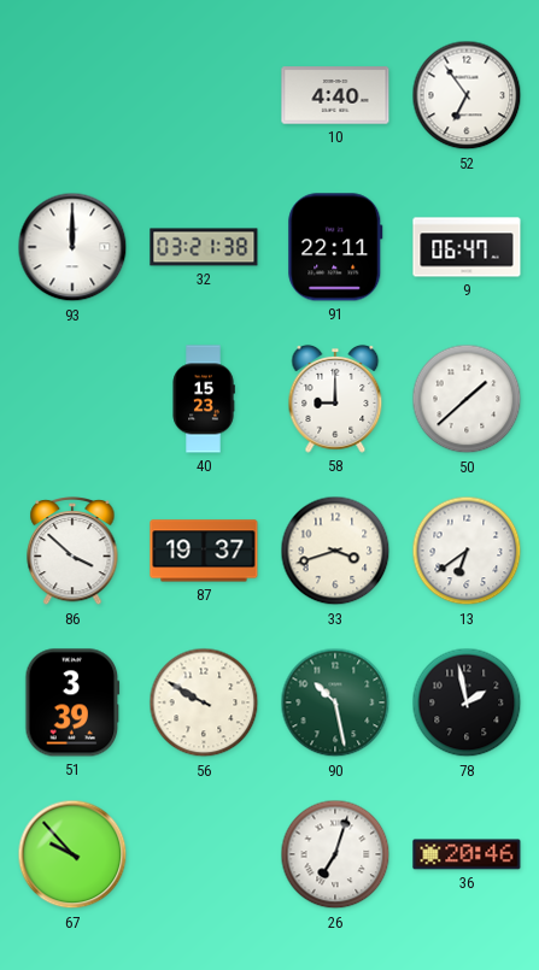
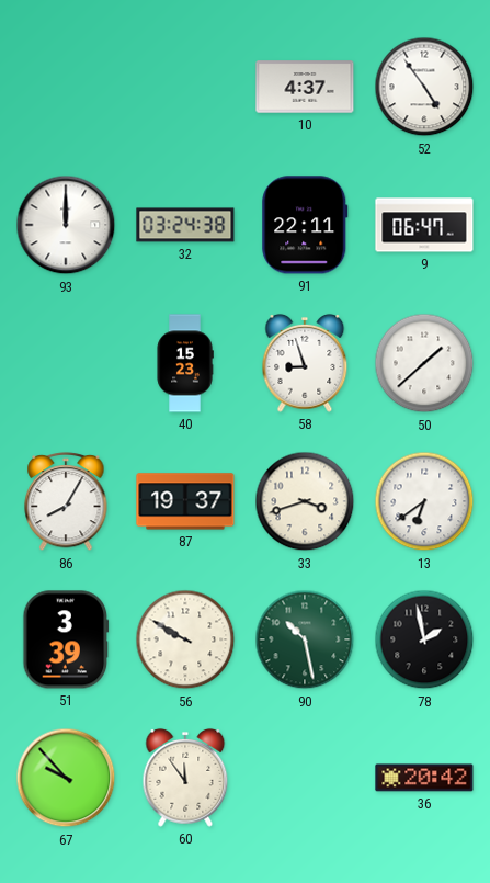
10: 4:40 -> 4:37
52: 6:54 -> 4:54
32: 03:21 -> 03:24
58: 9:00 -> 8:57
86: 3:52 -> 8:05
60: none -> 11:54
26: 7:03 -> none
36: 20:46 -> 20:42
